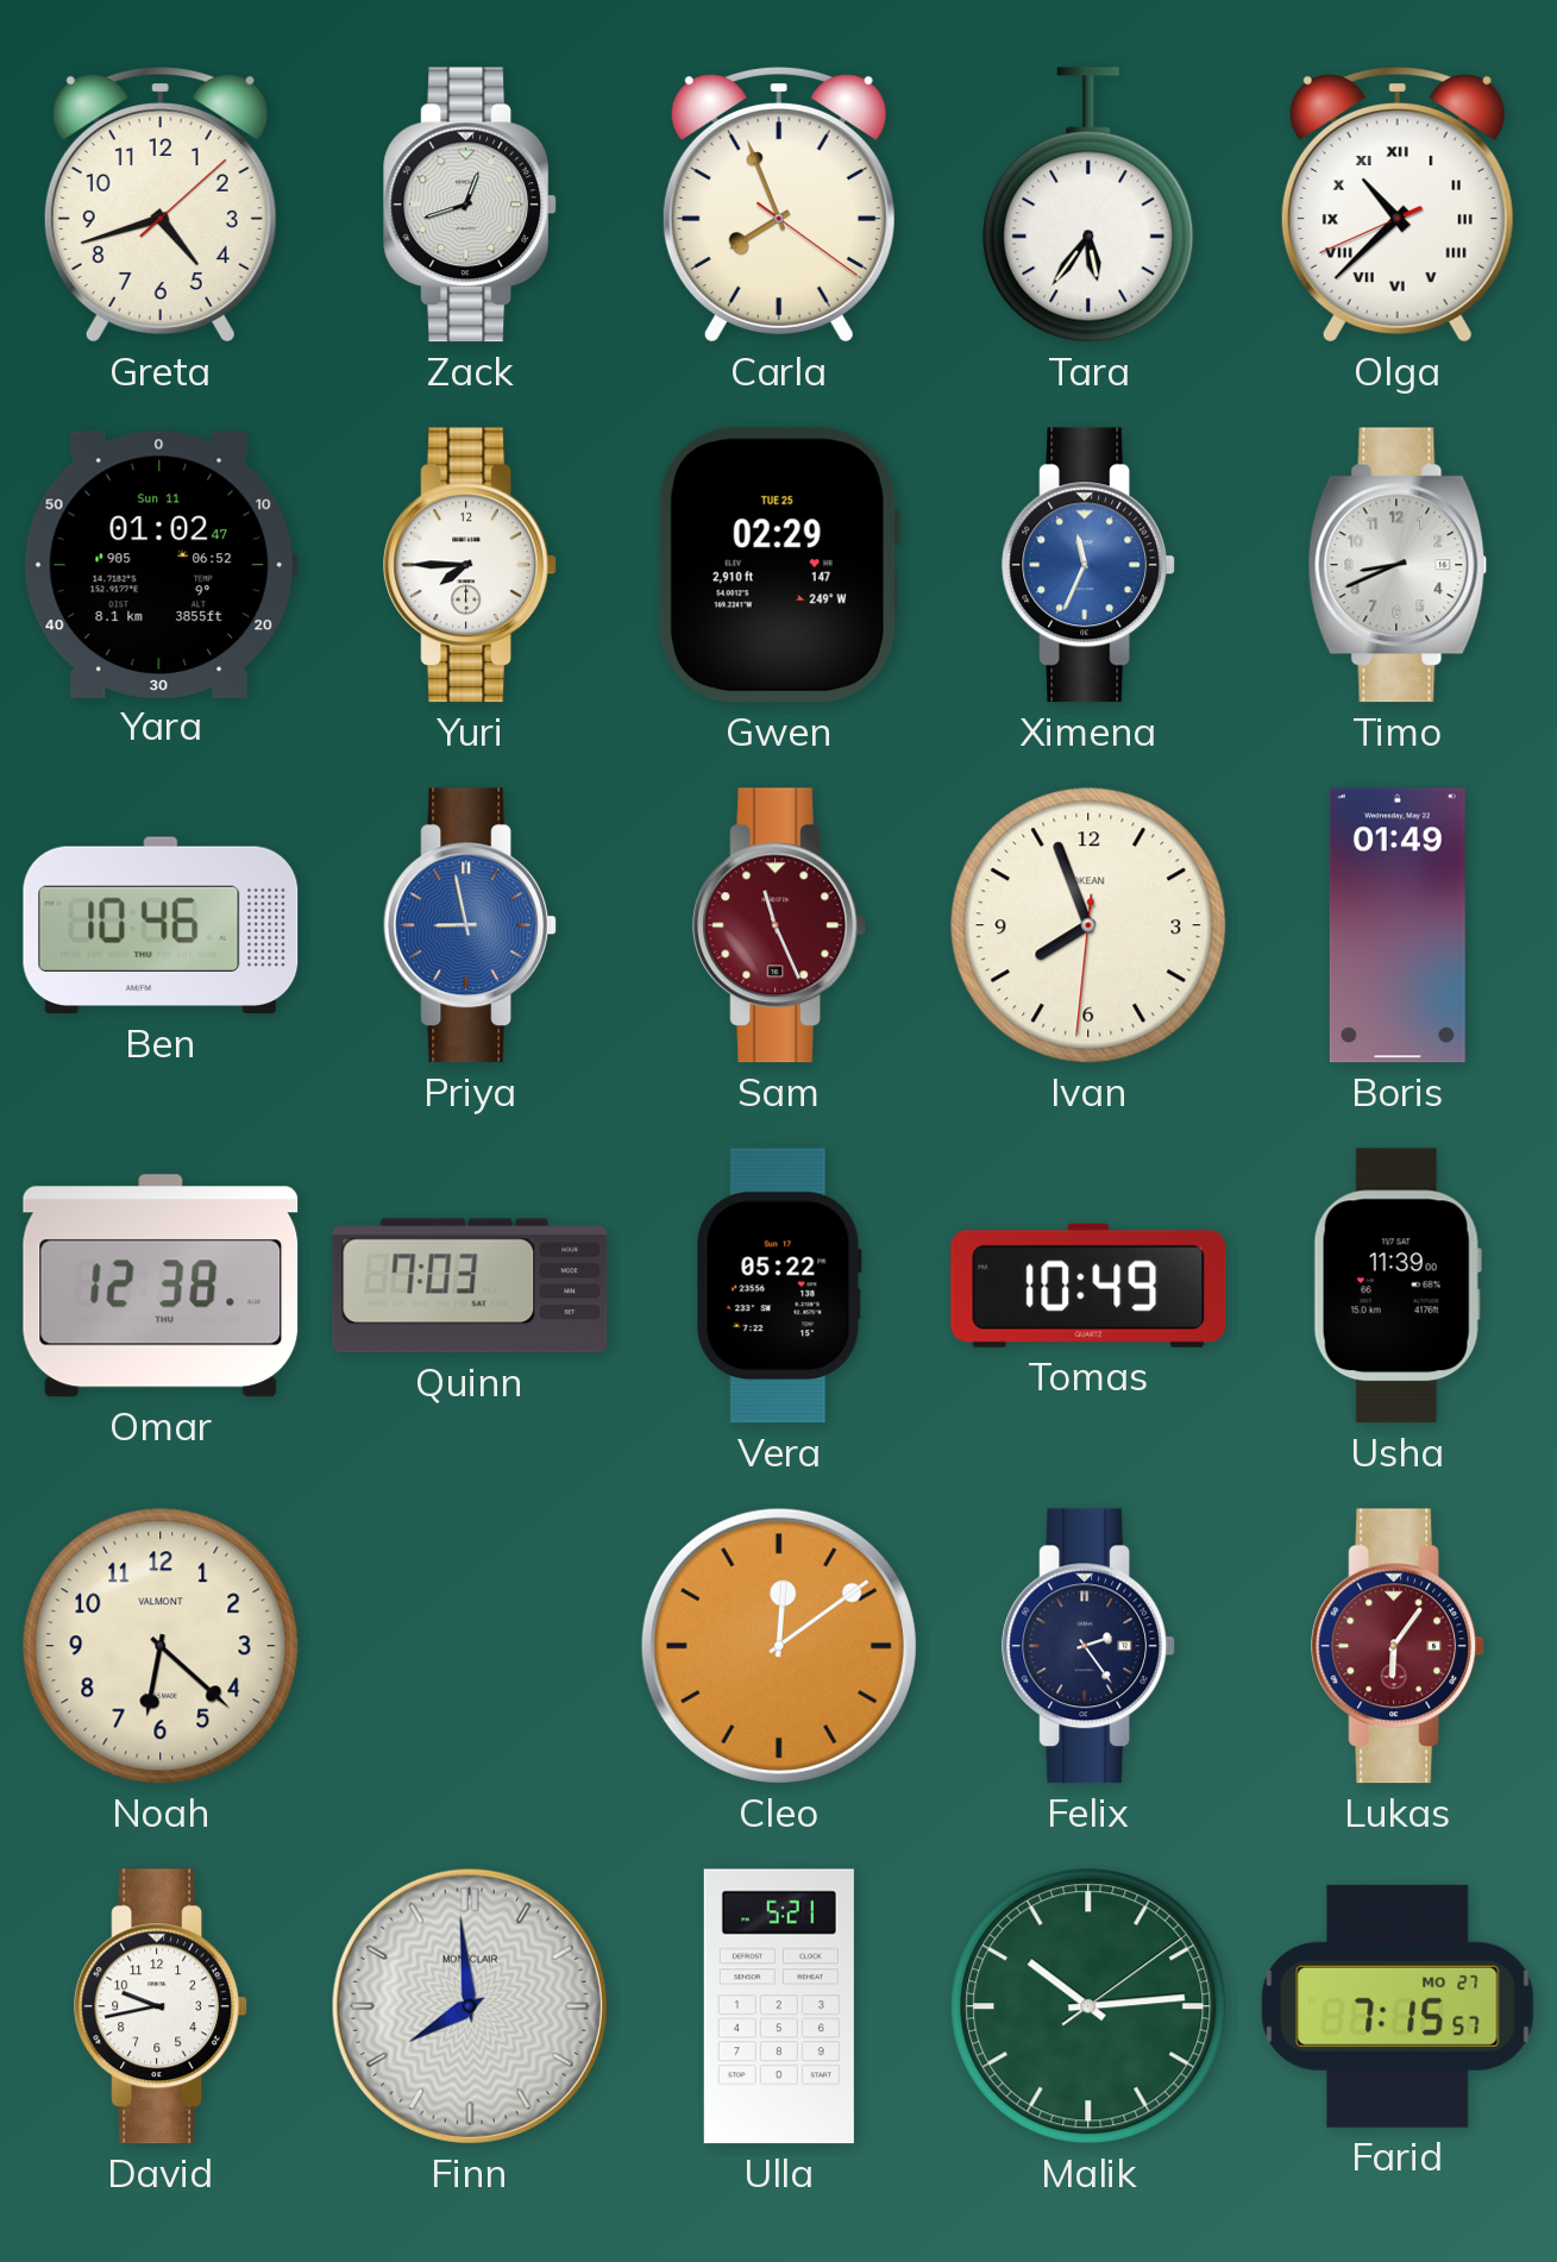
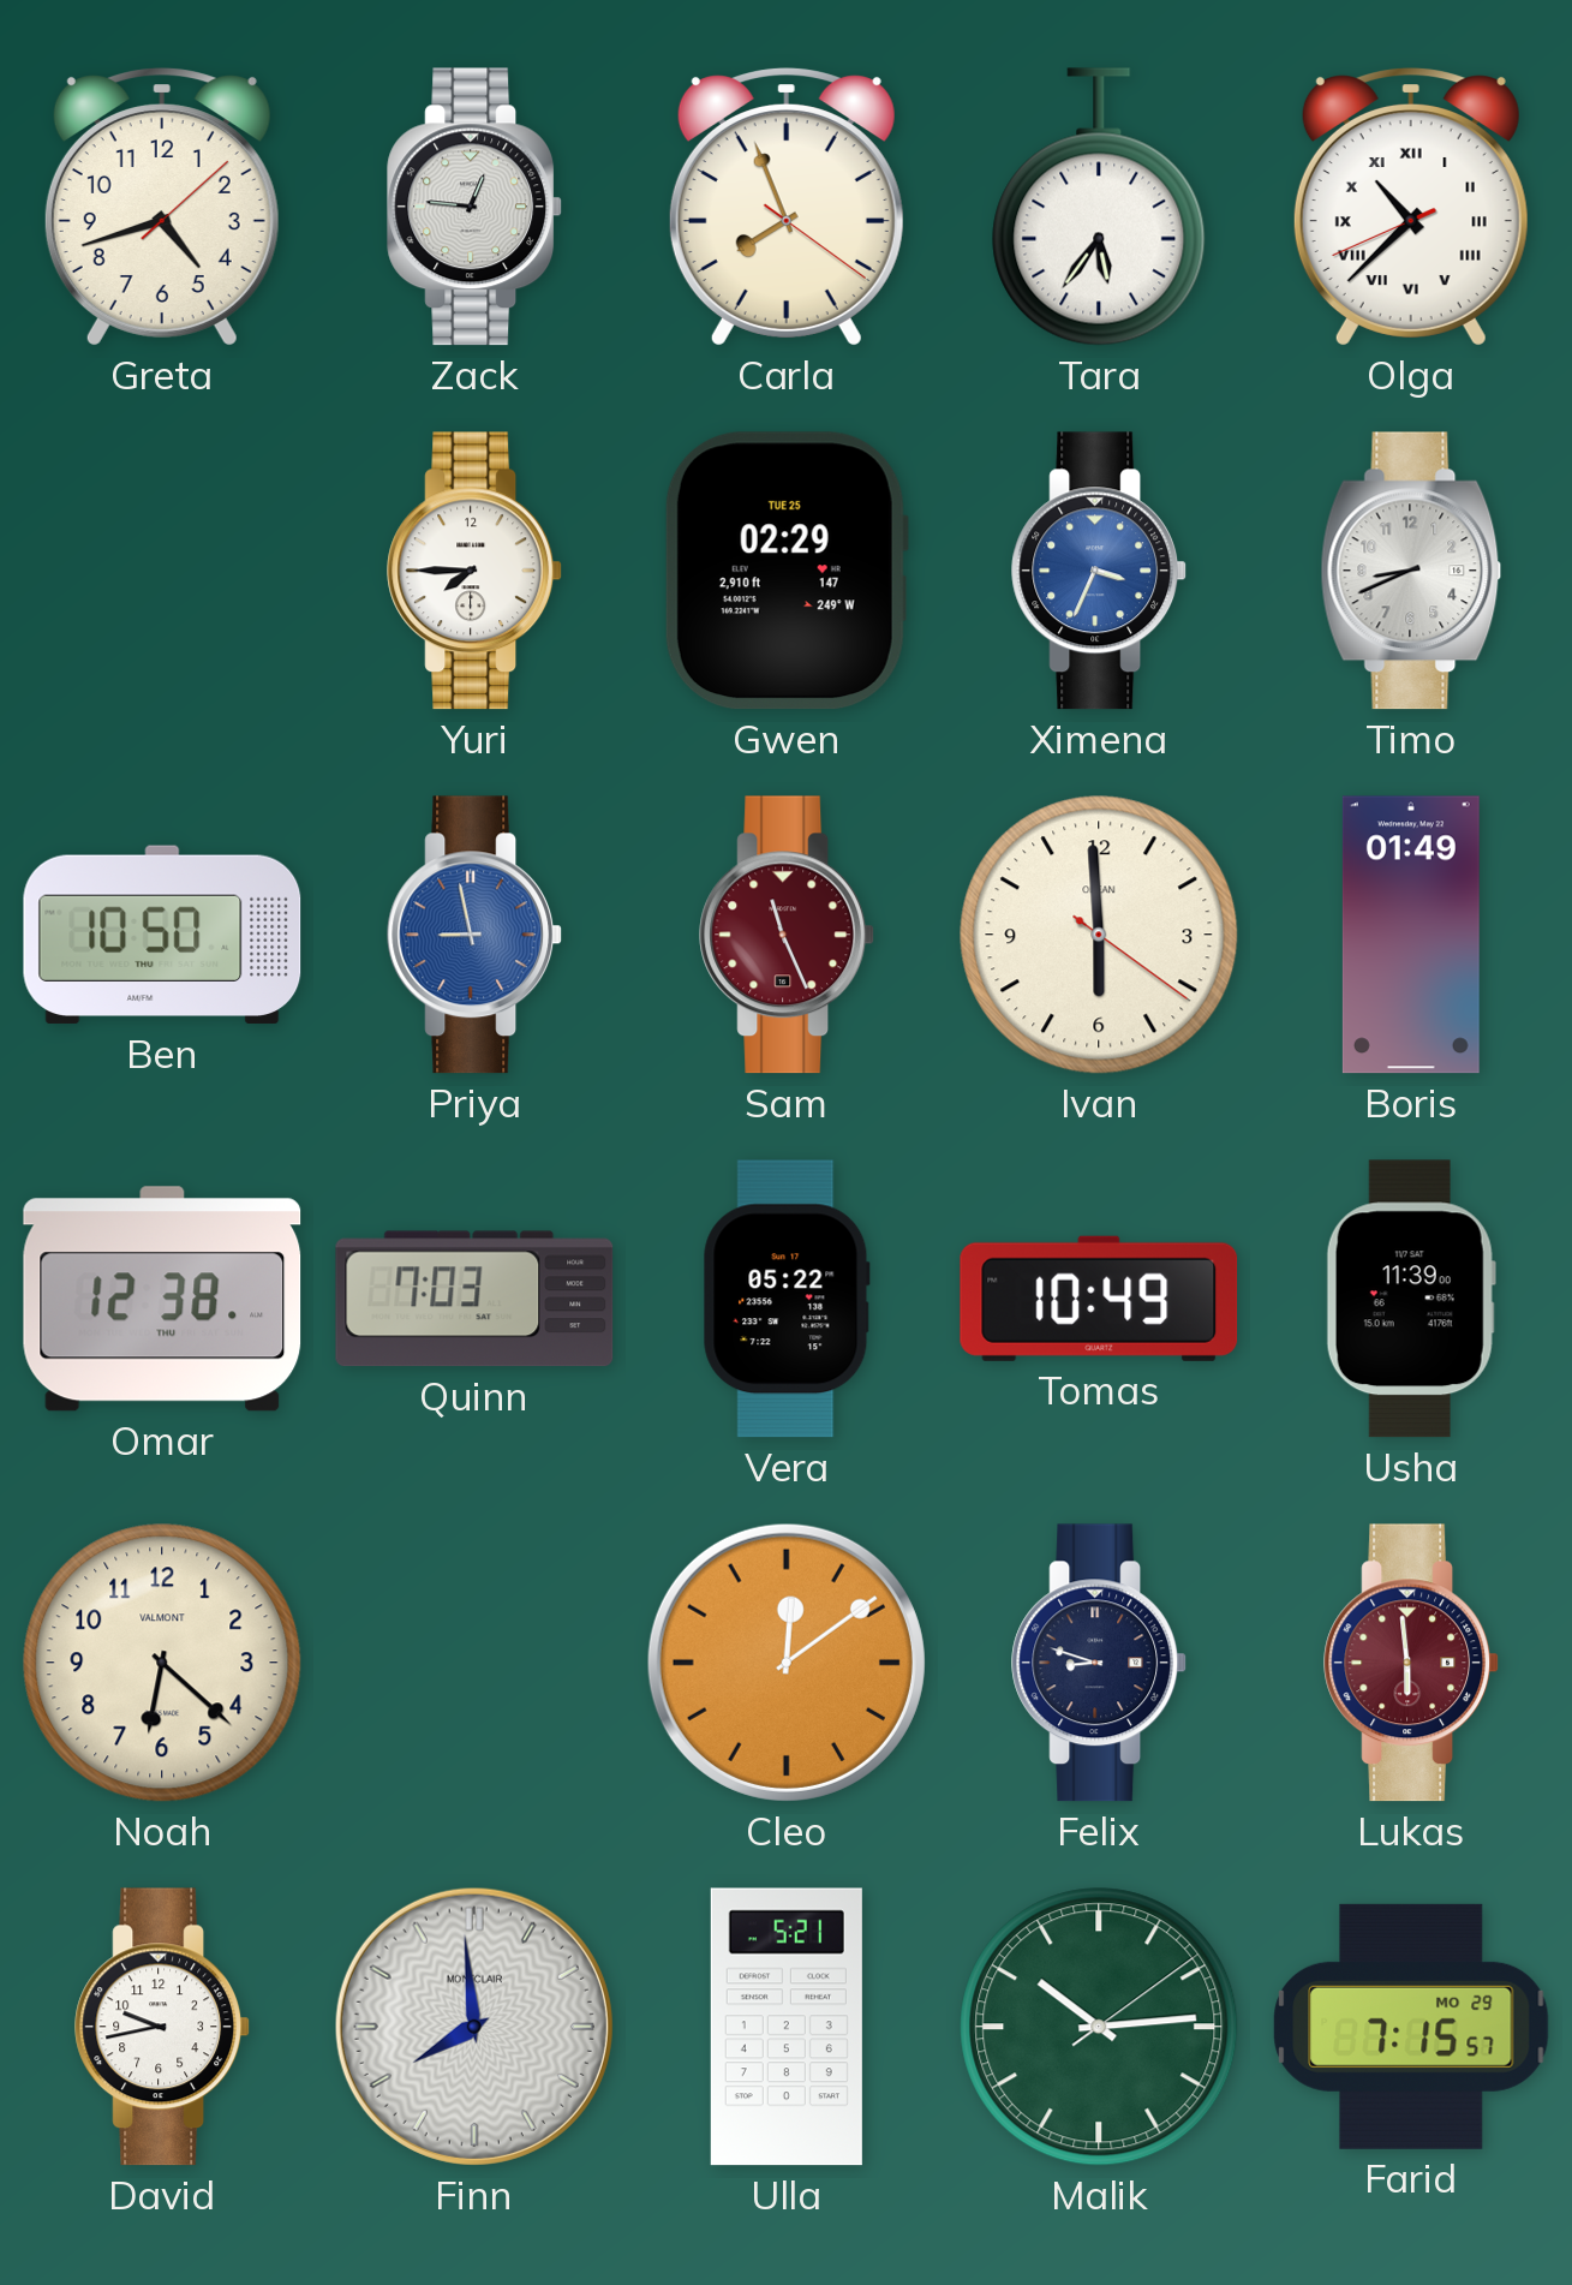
Zack: 12:42 -> 12:46
Yara: 01:02 -> none
Ximena: 11:34 -> 3:34
Ben: 10:46 -> 10:50
Ivan: 7:56 -> 5:59
Felix: 2:24 -> 8:48
Lukas: 6:06 -> 5:59
Farid date: MO 27 -> MO 29
